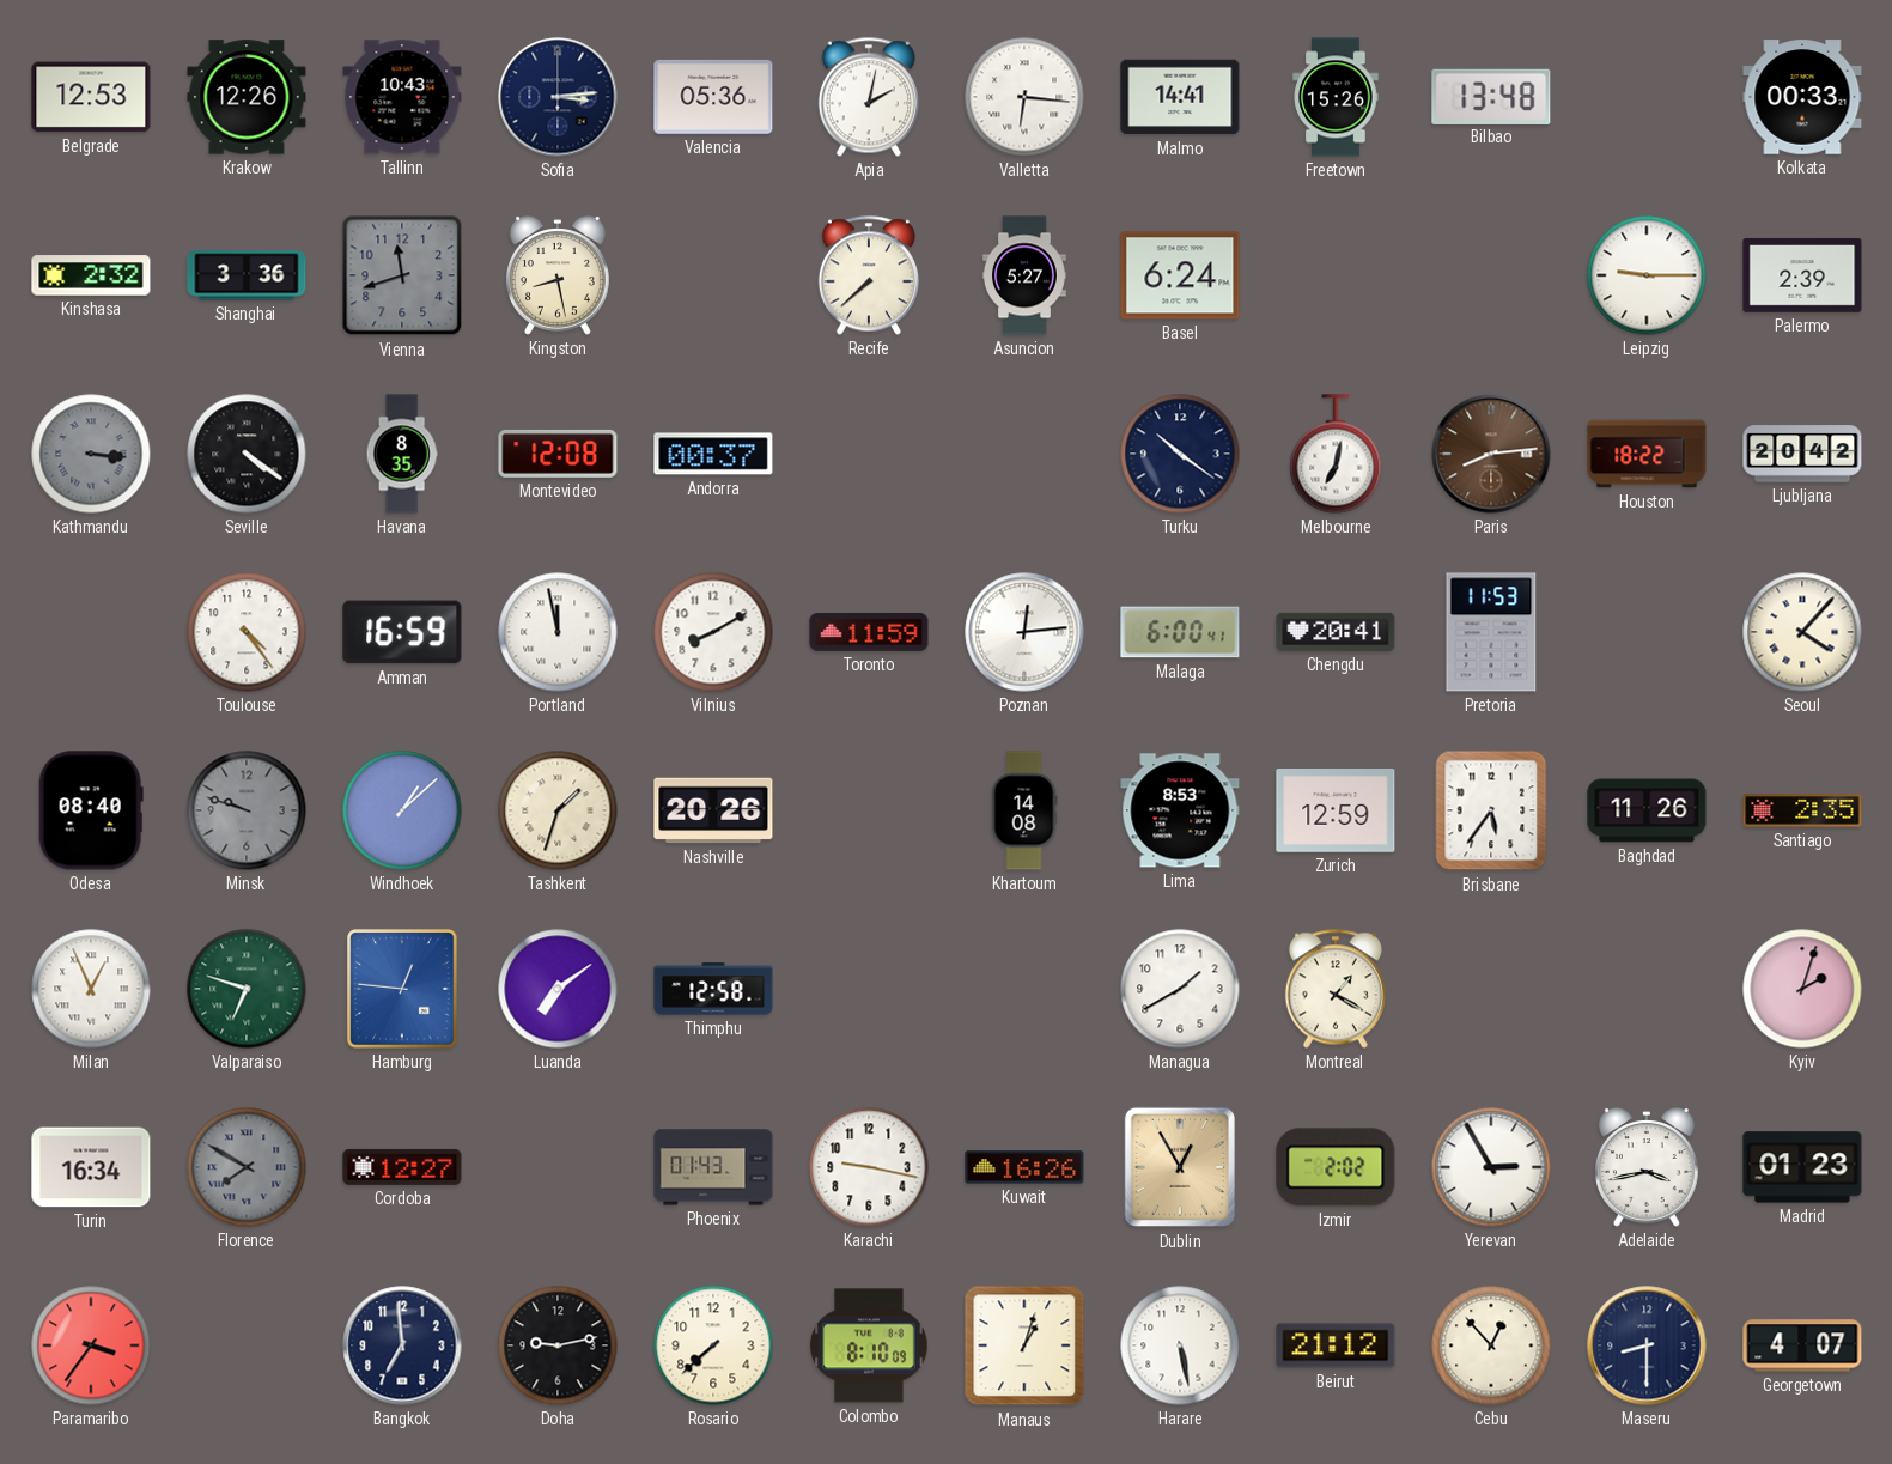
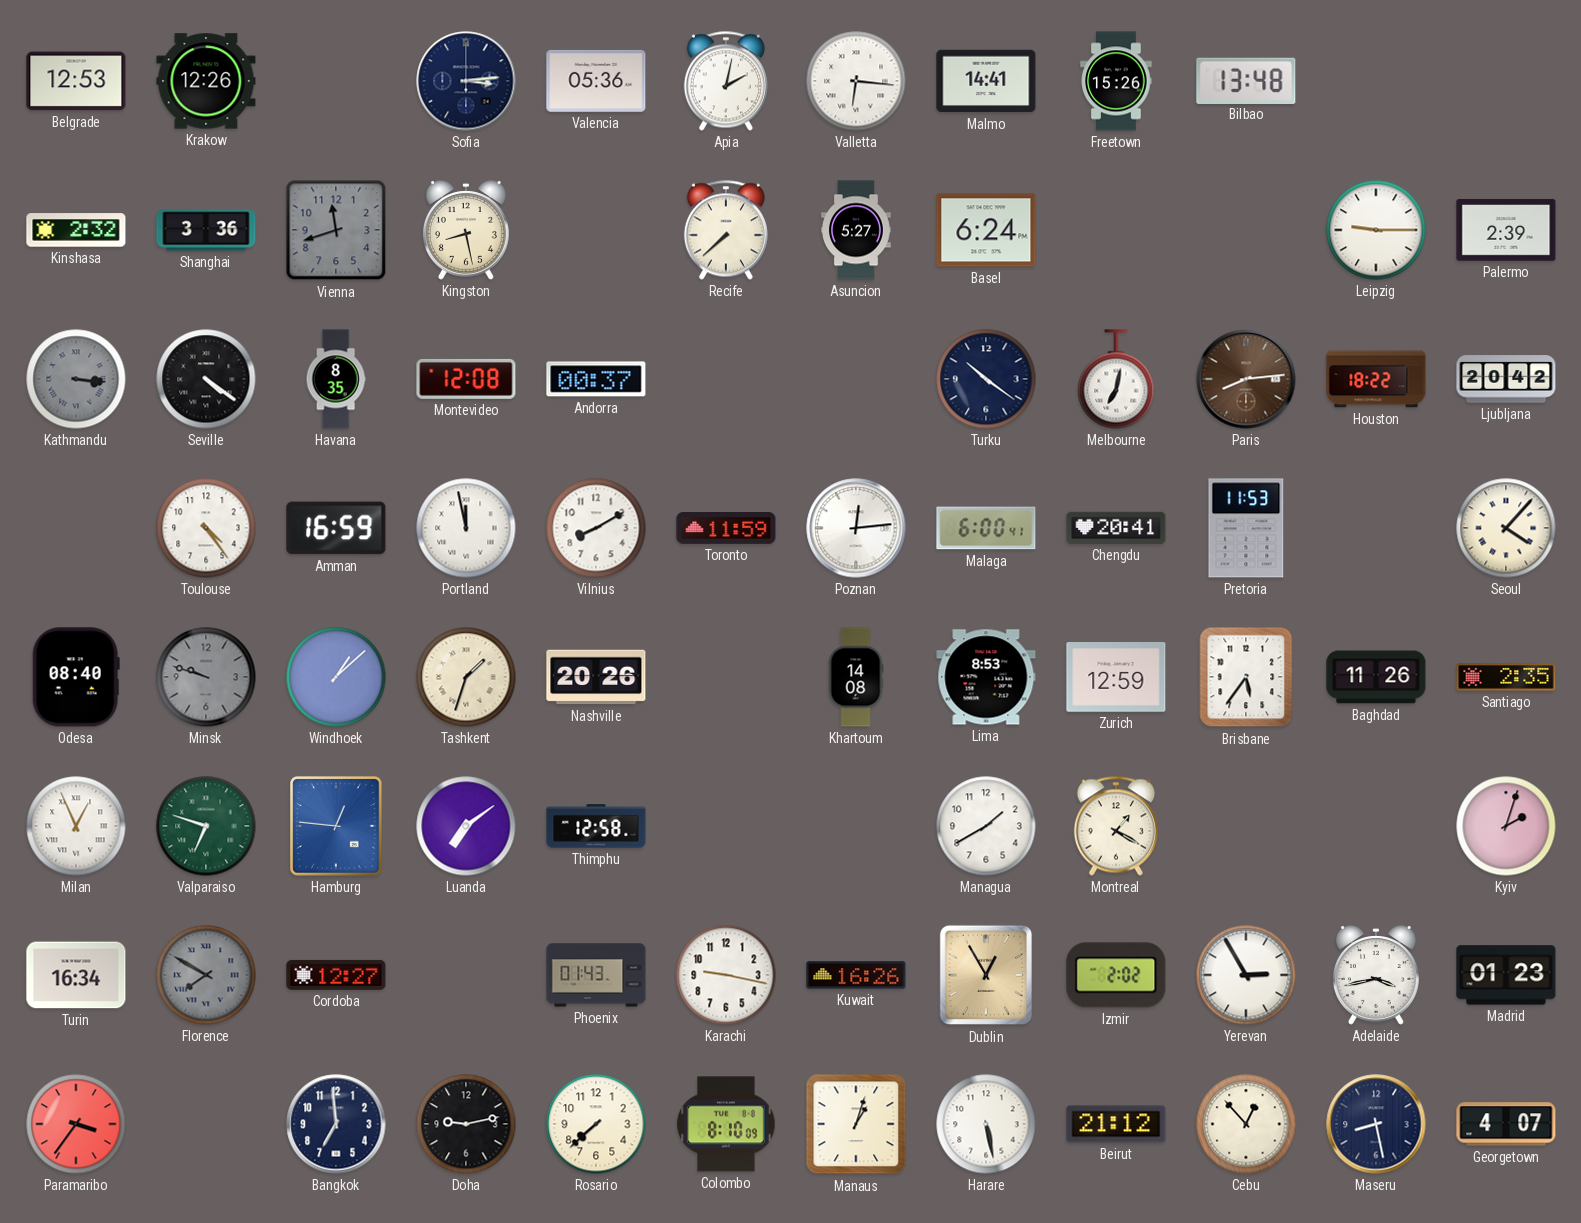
Tallinn: 10:43 -> none
Kolkata: 00:33 -> none
Maseru: 8:30 -> 8:28
